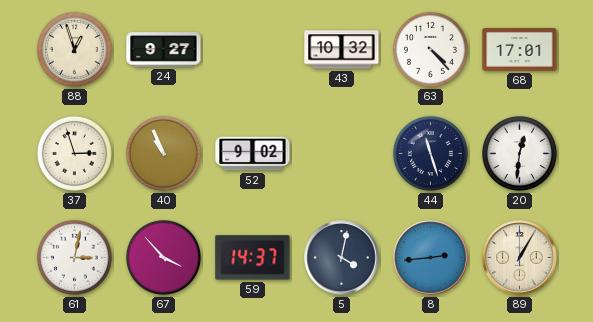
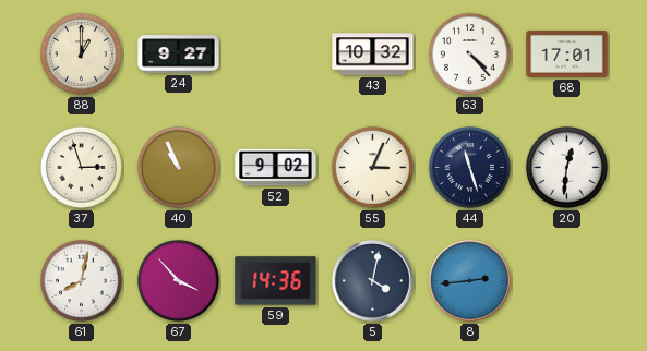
88: 12:57 -> 1:00
55: none -> 3:04
61: 3:02 -> 8:02
59: 14:37 -> 14:36
89: 1:05 -> none
